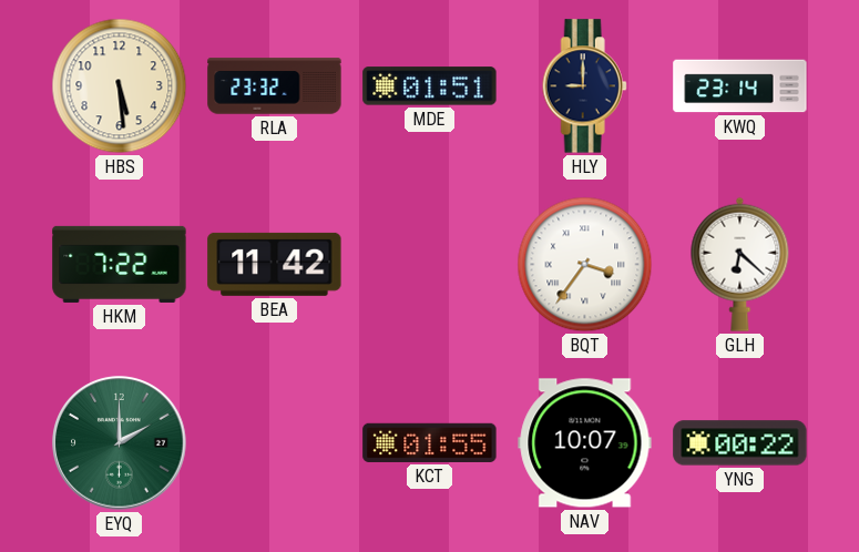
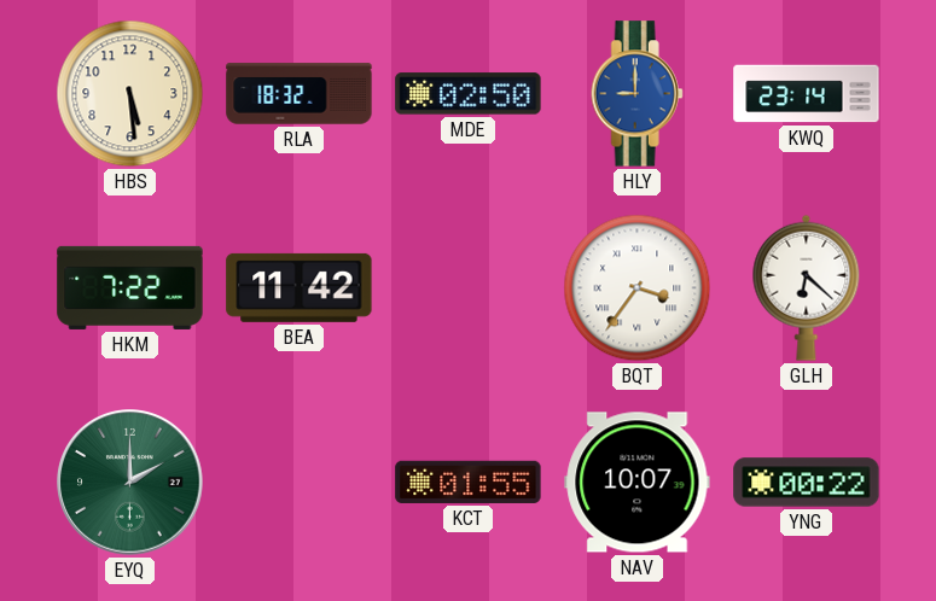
RLA: 23:32 -> 18:32
MDE: 01:51 -> 02:50
HLY dial: navy -> blue
